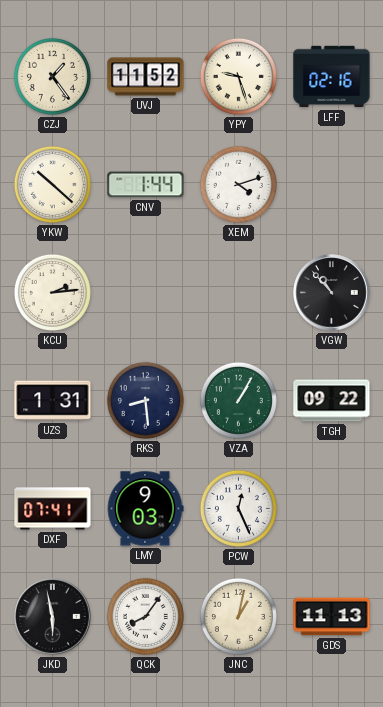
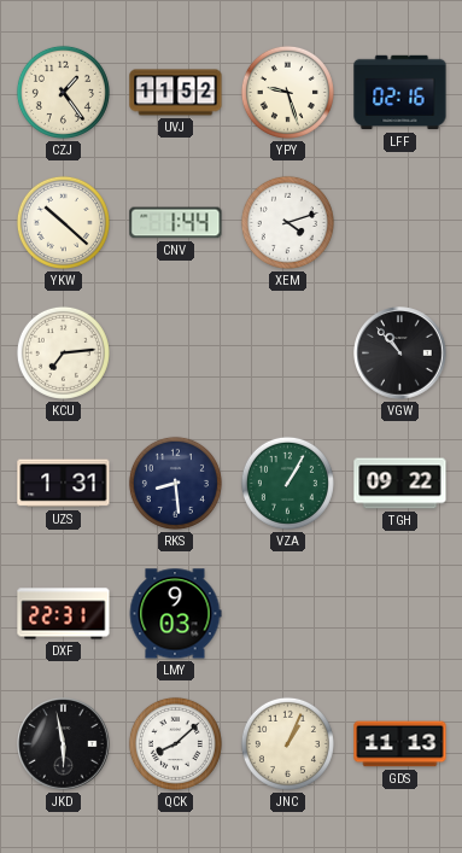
KCU: 2:14 -> 7:14
DXF: 07:41 -> 22:31
PCW: 12:26 -> none
QCK: 8:06 -> 8:08
JNC: 1:02 -> 1:04
